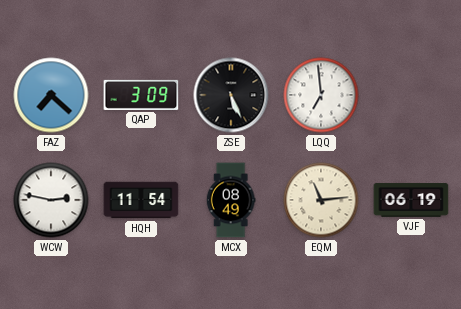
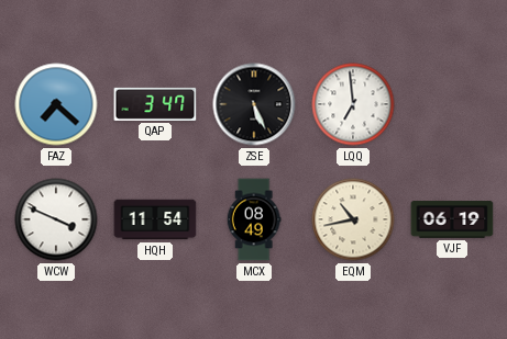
QAP: 3:09 -> 3:47
WCW: 2:47 -> 3:49
EQM: 11:14 -> 10:43
